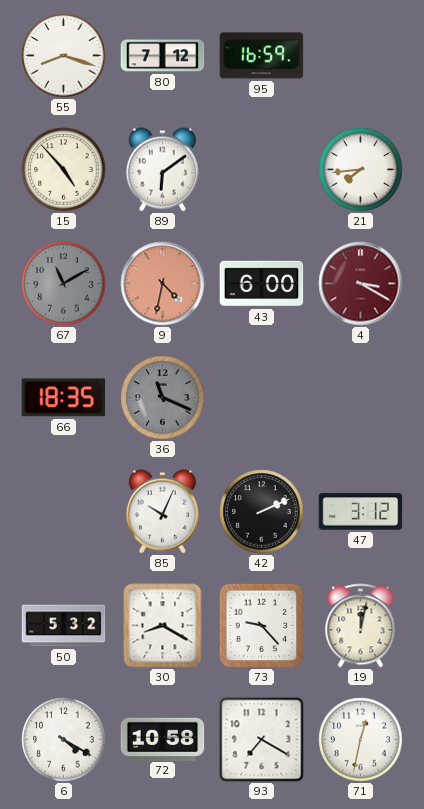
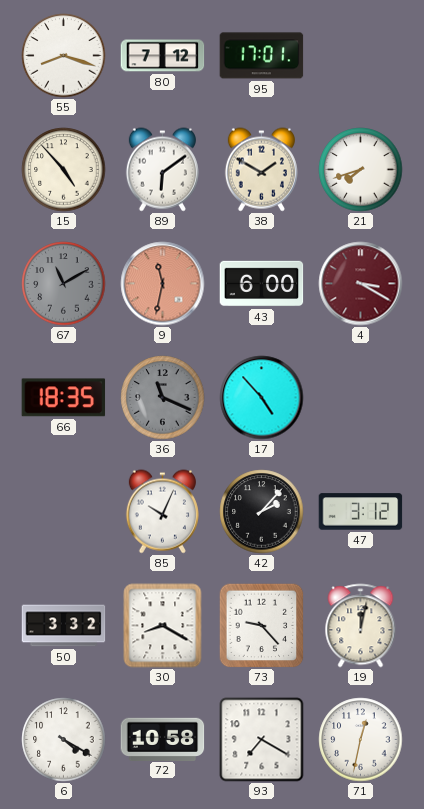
95: 16:59 -> 17:01
38: none -> 1:50
21: 7:44 -> 7:42
9: 4:32 -> 11:32
17: none -> 4:53
42: 2:11 -> 2:07
50: 5:32 -> 3:32
